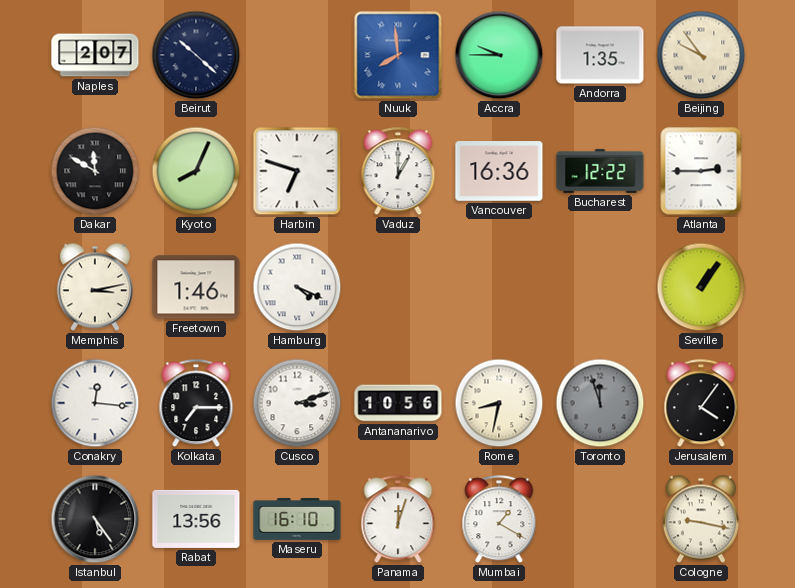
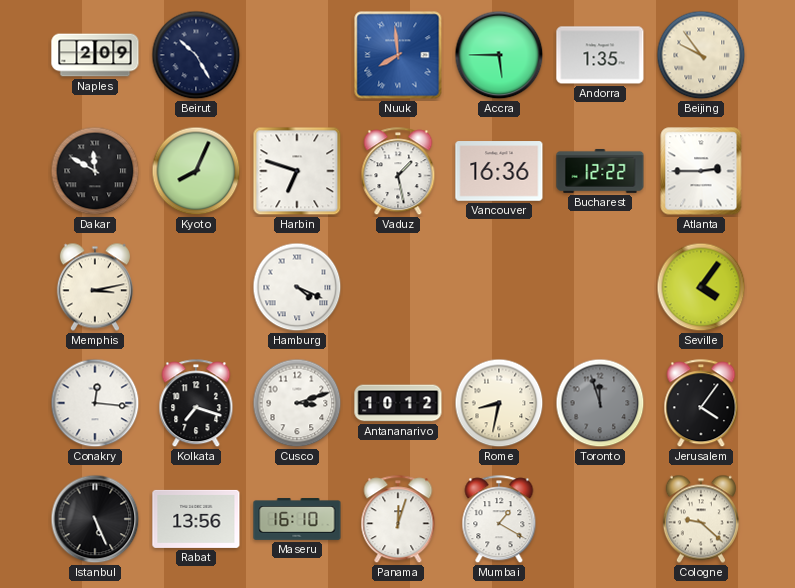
Naples: 2:07 -> 2:09
Beirut: 10:22 -> 10:25
Accra: 9:45 -> 5:45
Vaduz: 1:00 -> 1:28
Freetown: 1:46 -> none
Seville: 1:06 -> 4:06
Kolkata: 7:15 -> 7:18
Antananarivo: 10:56 -> 10:12
Istanbul: 5:24 -> 5:26
Cologne: 9:17 -> 9:22
